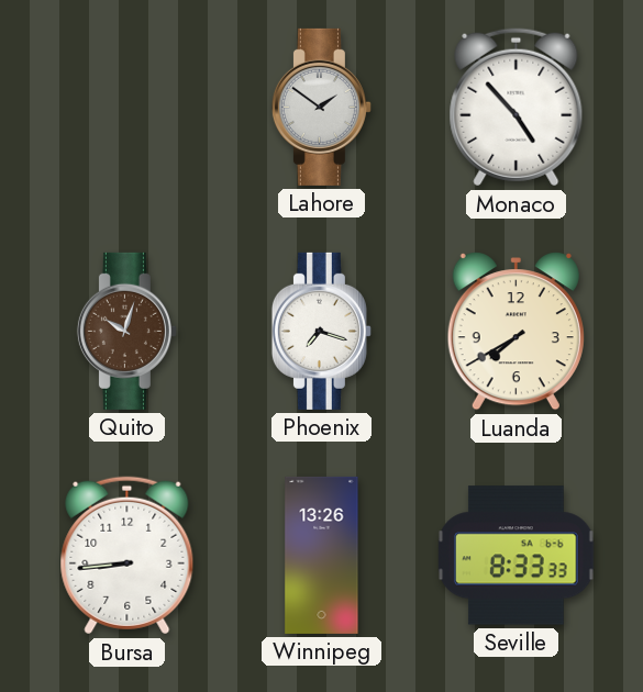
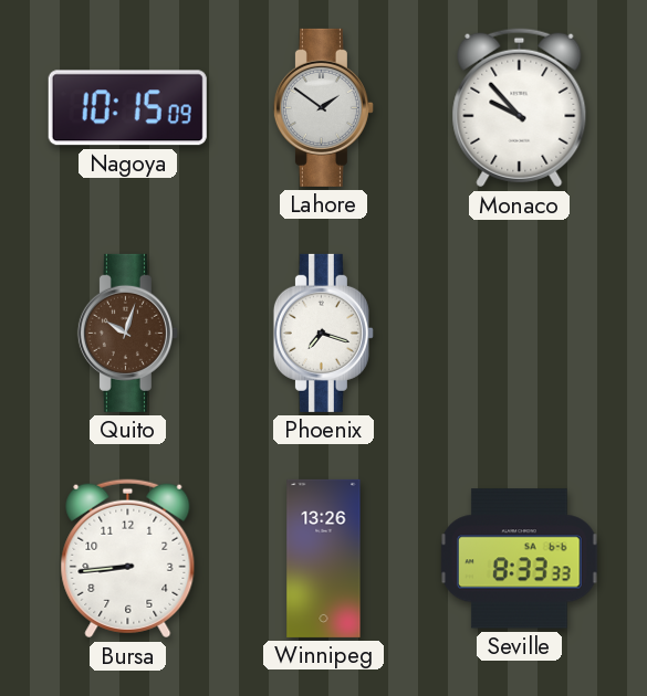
Nagoya: none -> 10:15
Monaco: 4:53 -> 9:53
Luanda: 7:40 -> none
